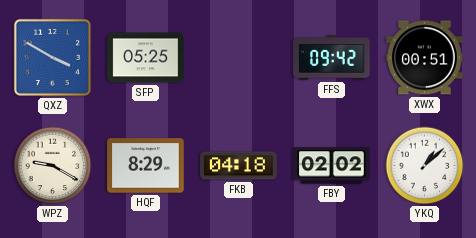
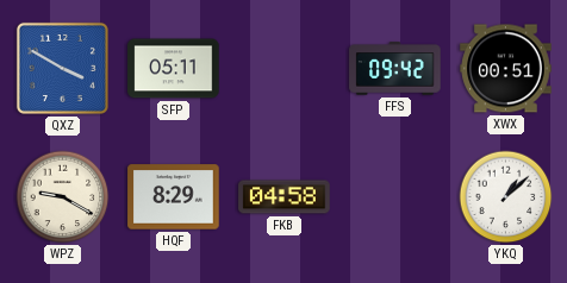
SFP: 05:25 -> 05:11
FKB: 04:18 -> 04:58
FBY: 02:02 -> none
